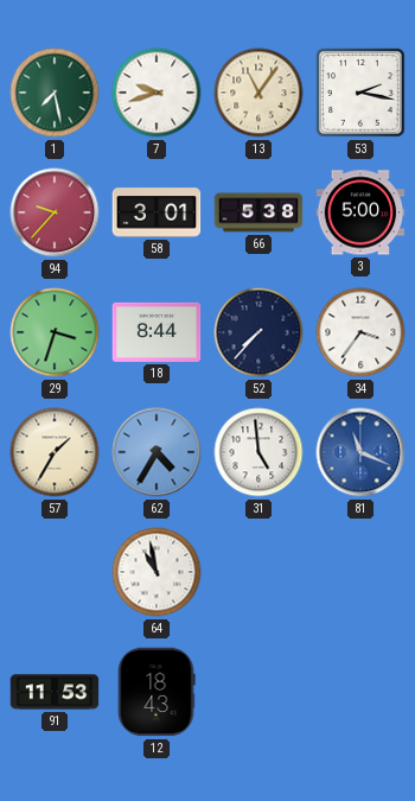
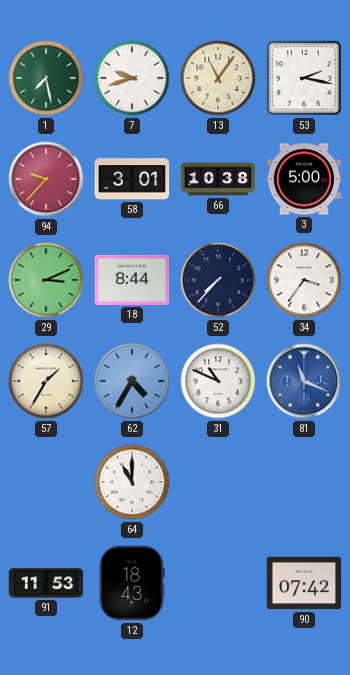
66: 5:38 -> 10:38
29: 3:33 -> 3:11
31: 4:59 -> 10:49
64: 10:58 -> 11:00
90: none -> 07:42
